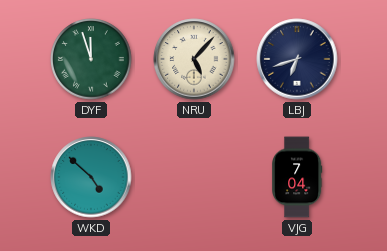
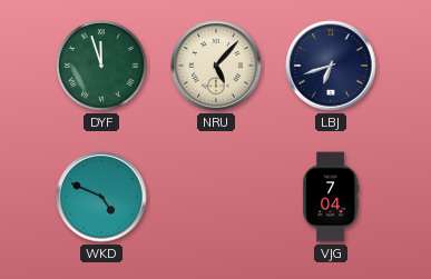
WKD: 4:52 -> 4:49
